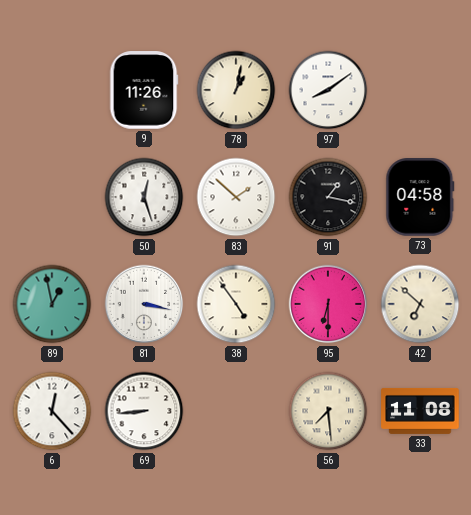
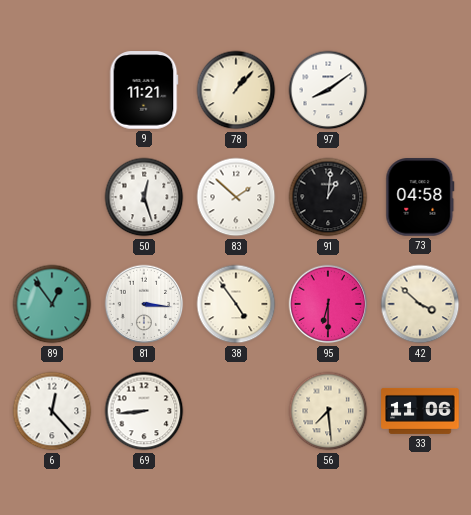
9: 11:26 -> 11:21
78: 1:02 -> 1:07
91: 1:17 -> 1:01
89: 12:58 -> 12:54
81: 3:17 -> 3:16
42: 6:52 -> 3:52
33: 11:08 -> 11:06
